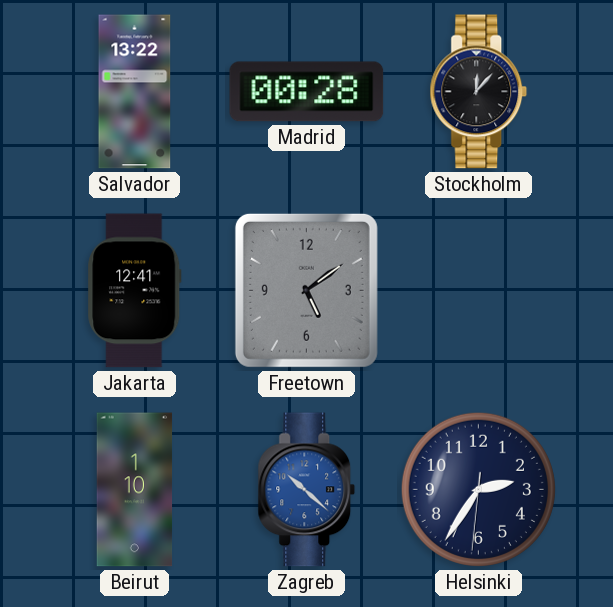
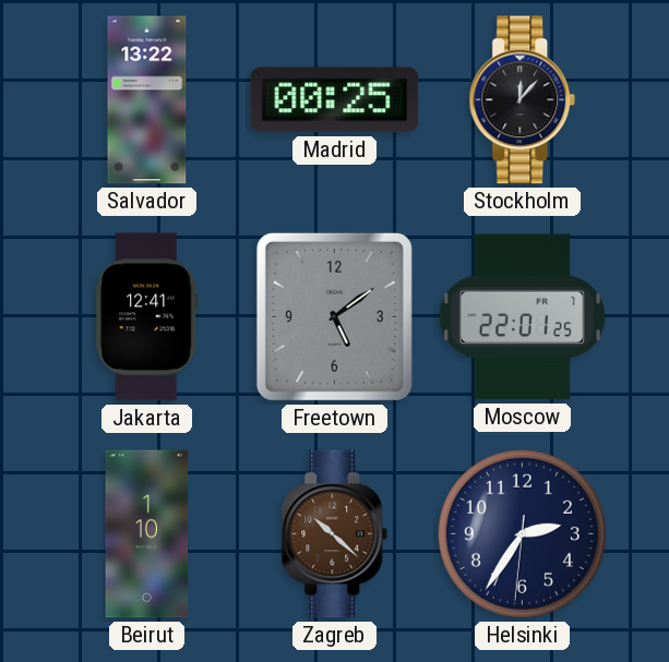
Madrid: 00:28 -> 00:25
Moscow: none -> 22:01
Zagreb dial: blue -> brown
